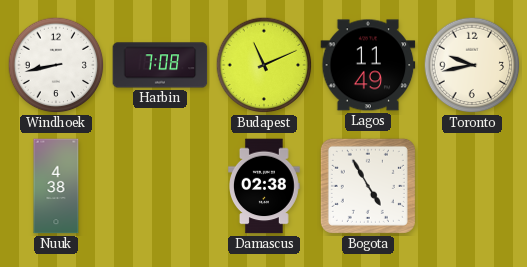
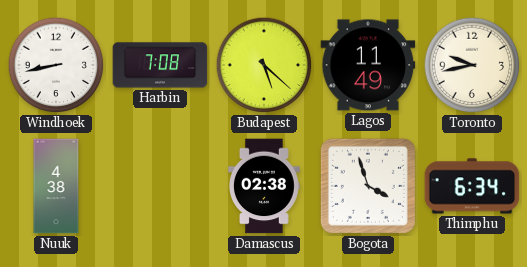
Budapest: 11:11 -> 5:22
Bogota: 4:55 -> 3:57
Thimphu: none -> 6:34
